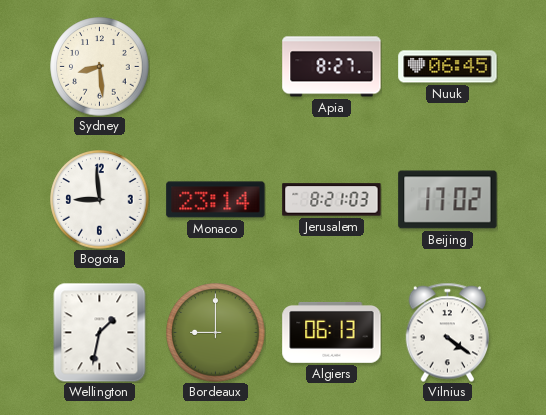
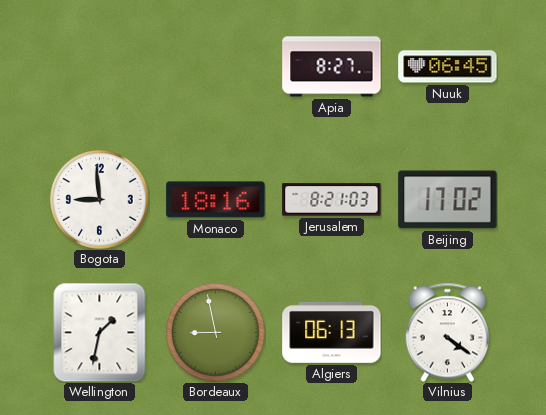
Sydney: 8:29 -> none
Monaco: 23:14 -> 18:16
Bordeaux: 9:00 -> 8:58
